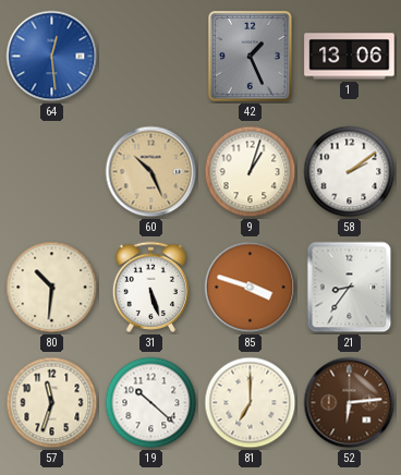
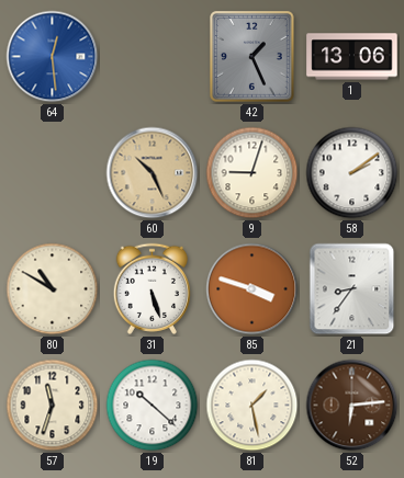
9: 1:03 -> 9:03
80: 10:31 -> 10:50
81: 7:00 -> 1:28
